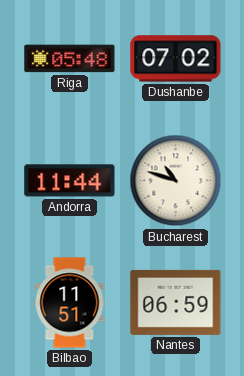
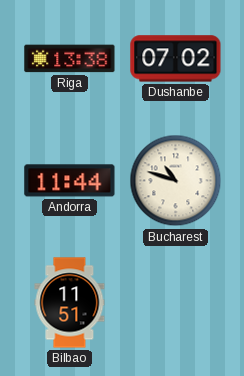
Riga: 05:48 -> 13:38
Nantes: 06:59 -> none
